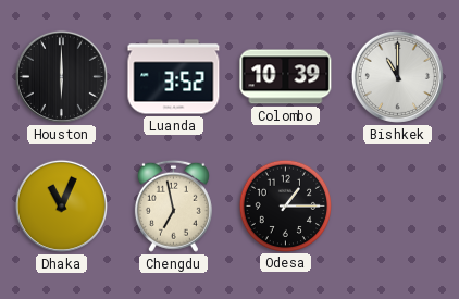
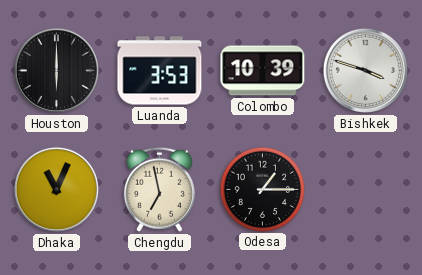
Luanda: 3:52 -> 3:53
Bishkek: 11:00 -> 3:48
